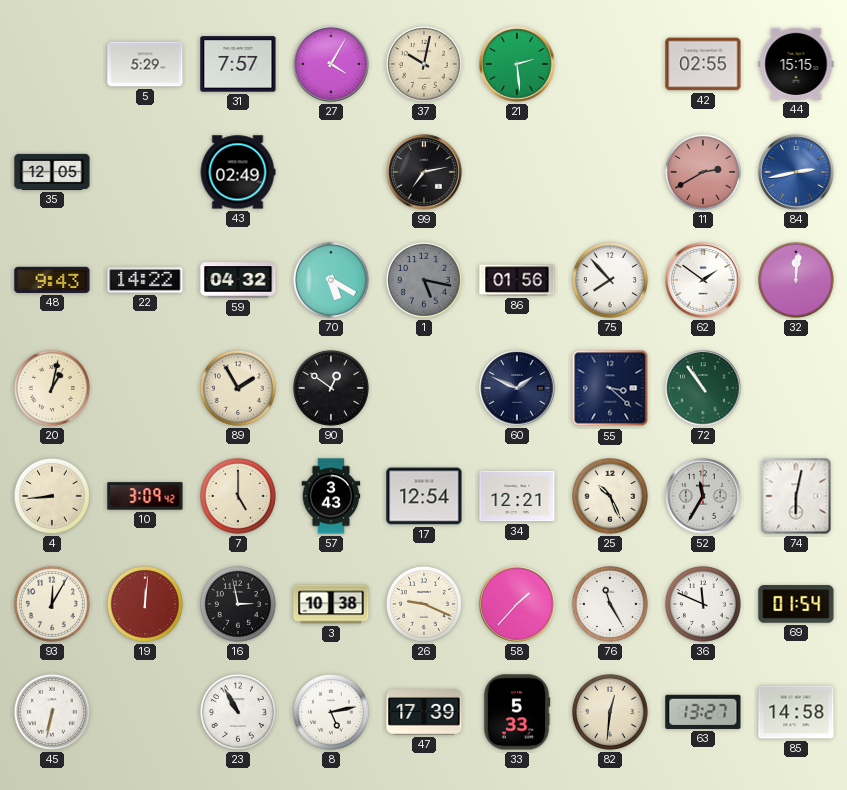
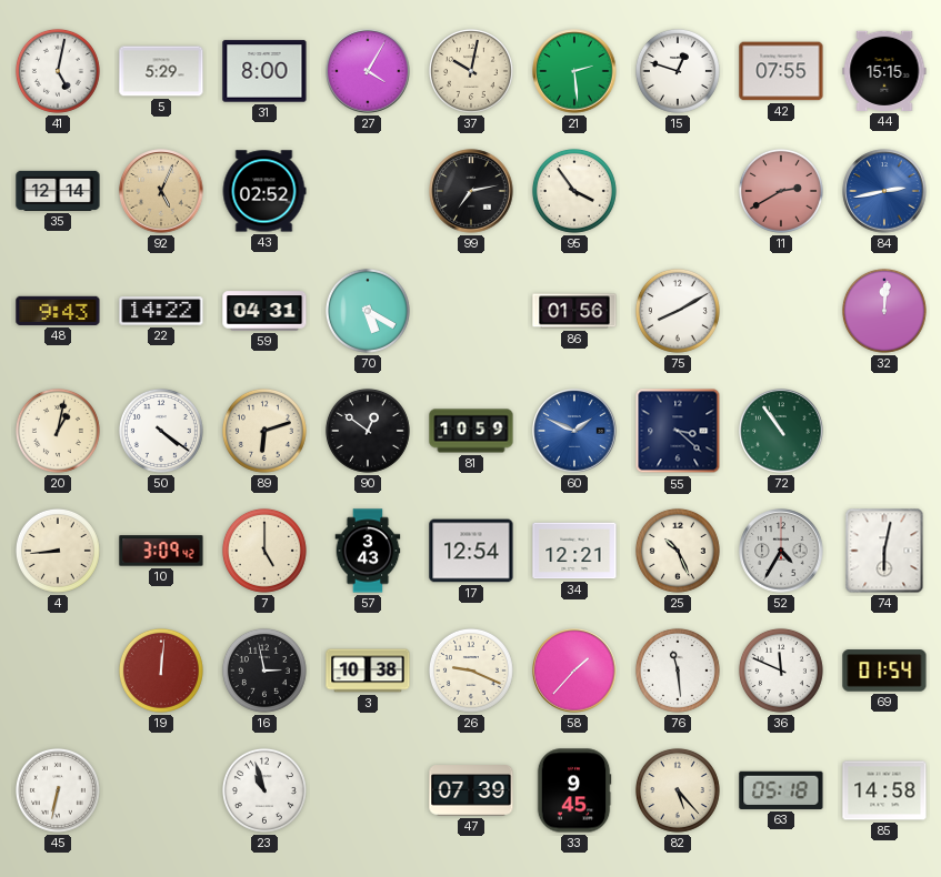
41: none -> 5:02
31: 7:57 -> 8:00
15: none -> 12:48
42: 02:55 -> 07:55
35: 12:05 -> 12:14
92: none -> 5:04
43: 02:49 -> 02:52
95: none -> 3:54
59: 04:32 -> 04:31
1: 5:17 -> none
75: 7:53 -> 8:10
62: 1:51 -> none
50: none -> 4:21
89: 1:55 -> 6:12
81: none -> 10:59
60 dial: navy -> blue
52: 11:35 -> 4:35
93: 12:05 -> none
76: 11:25 -> 11:29
23: 10:55 -> 10:57
8: 5:13 -> none
47: 17:39 -> 07:39
33: 5:33 -> 9:45
82: 12:31 -> 5:23
63: 13:27 -> 05:18
